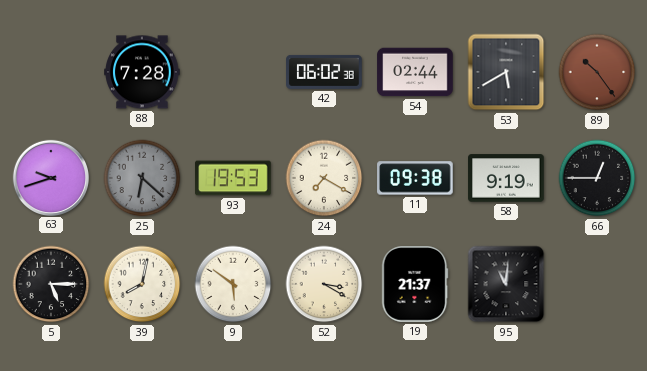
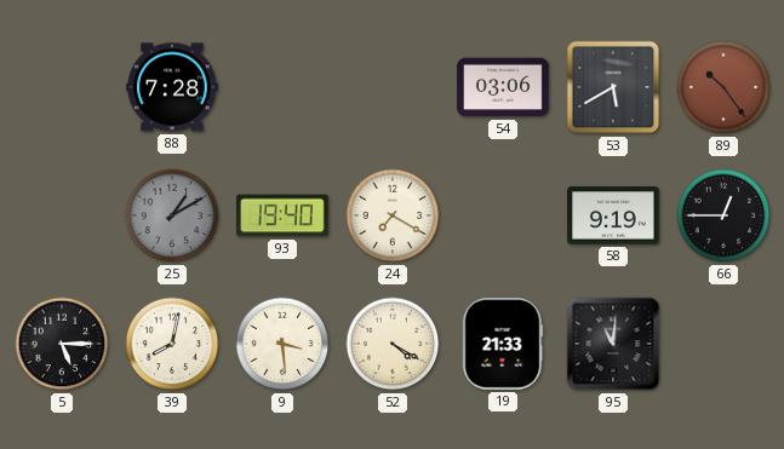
42: 06:02 -> none
54: 02:44 -> 03:06
63: 9:42 -> none
25: 6:22 -> 1:10
93: 19:53 -> 19:40
11: 09:38 -> none
9: 5:51 -> 3:29
52: 3:20 -> 4:20
19: 21:37 -> 21:33
